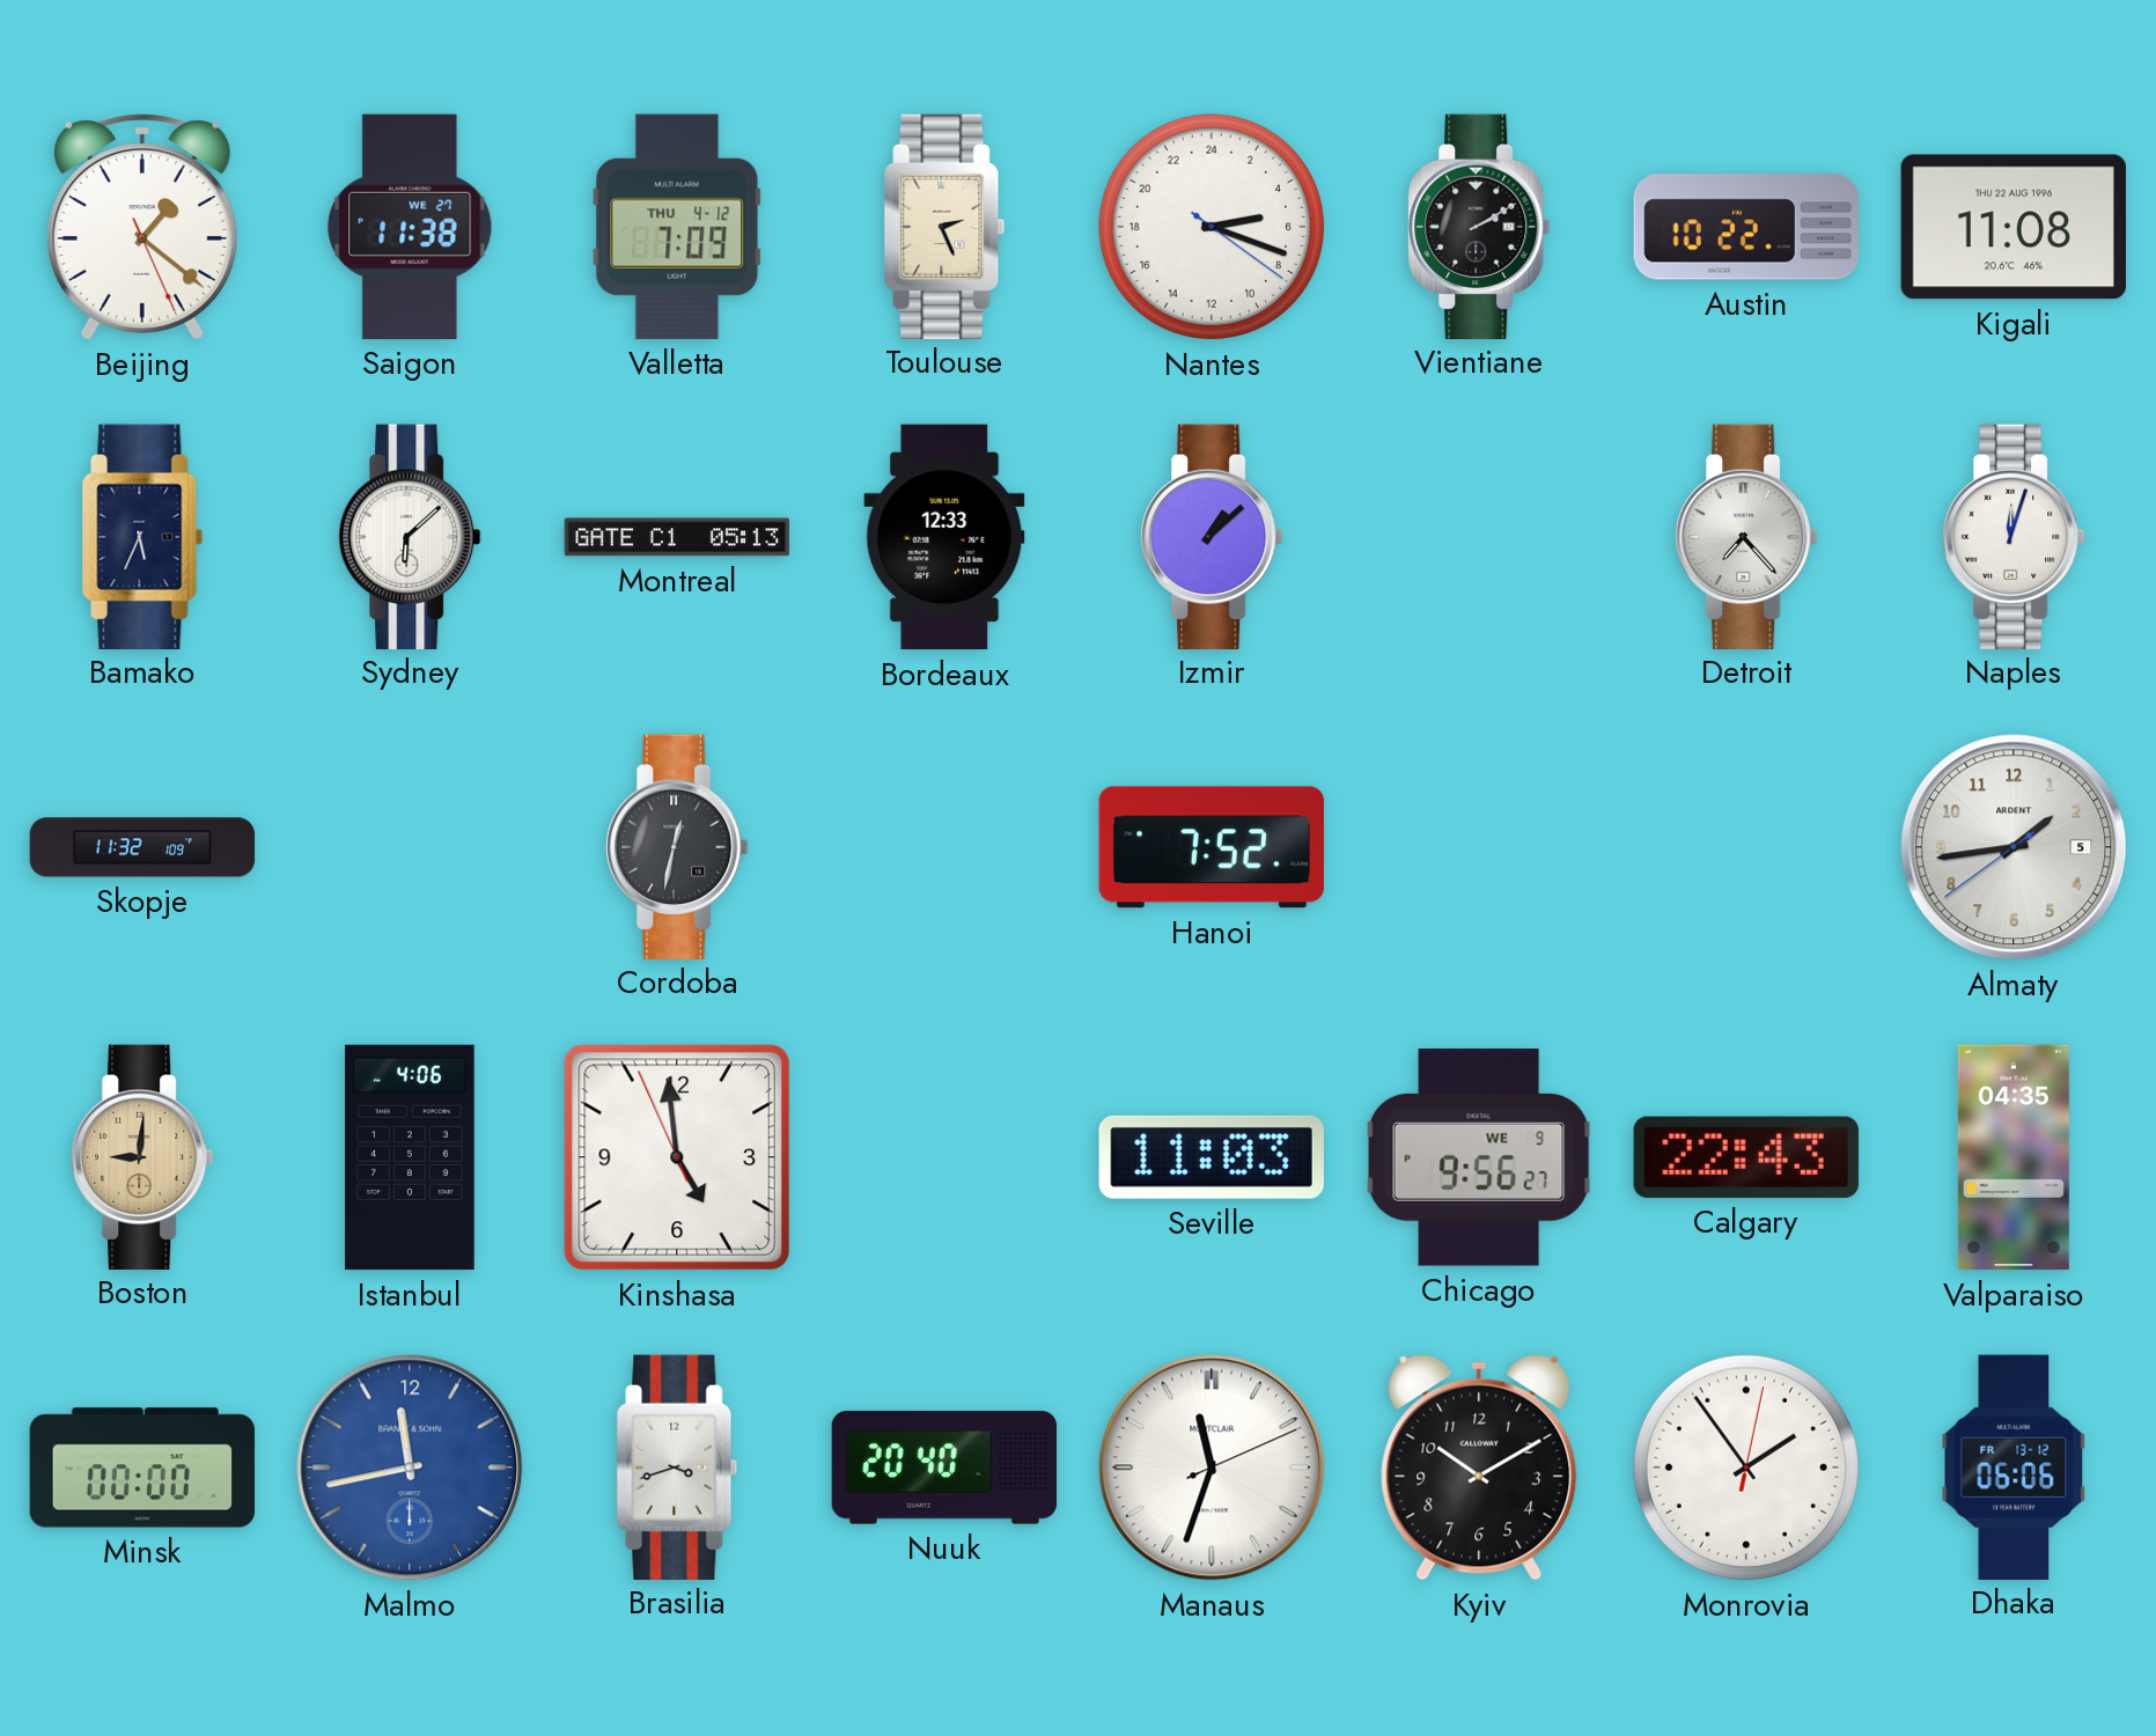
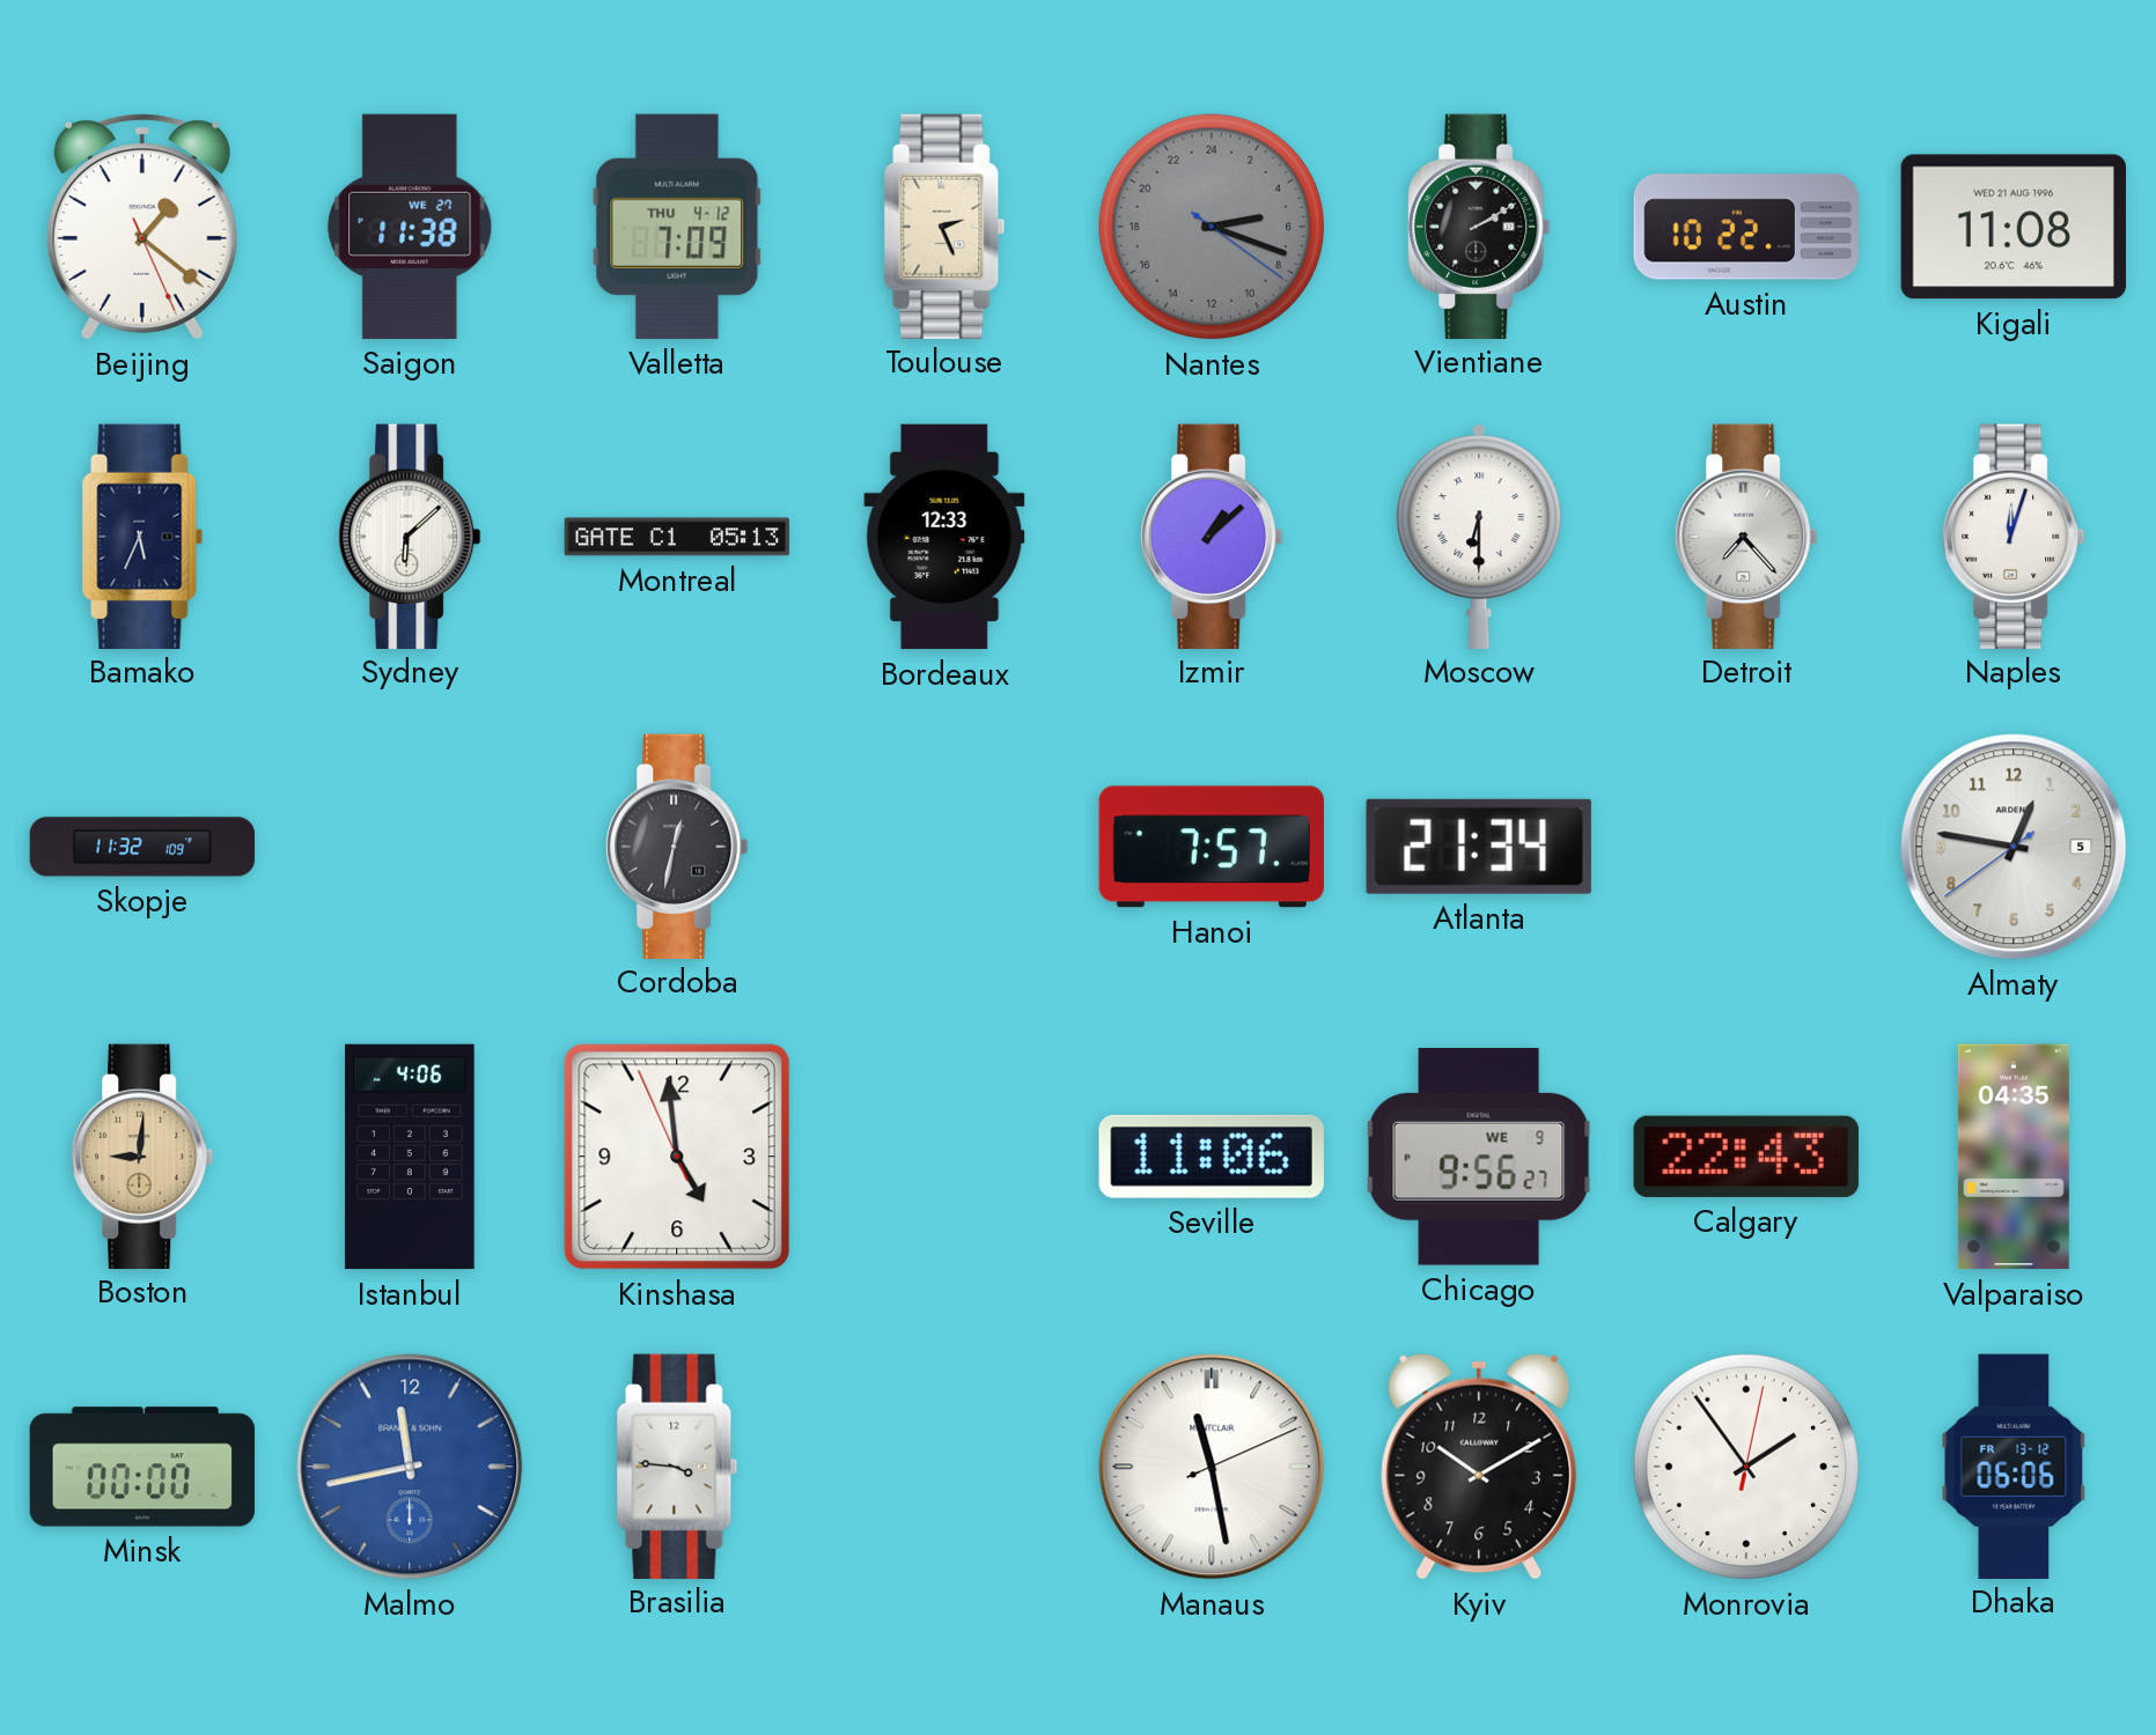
Nantes dial: white -> grey
Kigali date: THU 22 AUG 1996 -> WED 21 AUG 1996
Moscow: none -> 6:30
Hanoi: 7:52 -> 7:57
Atlanta: none -> 21:34
Almaty: 1:43 -> 12:46
Seville: 11:03 -> 11:06
Brasilia: 3:42 -> 3:46
Nuuk: 20:40 -> none
Manaus: 11:33 -> 11:28
